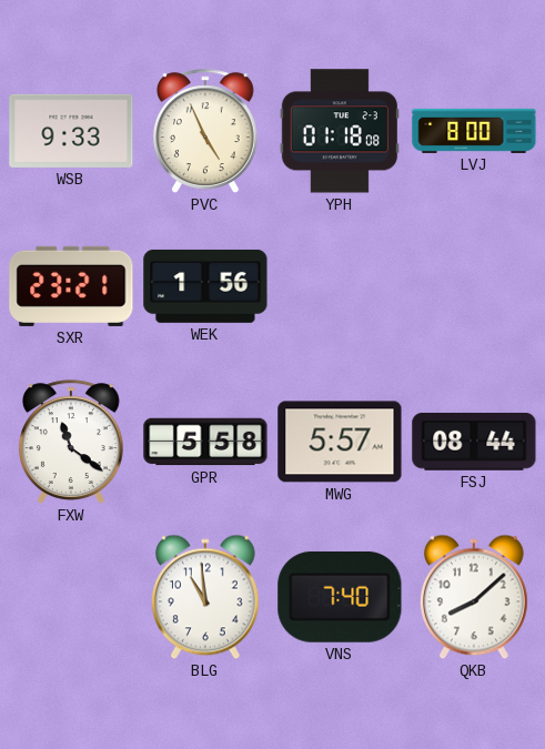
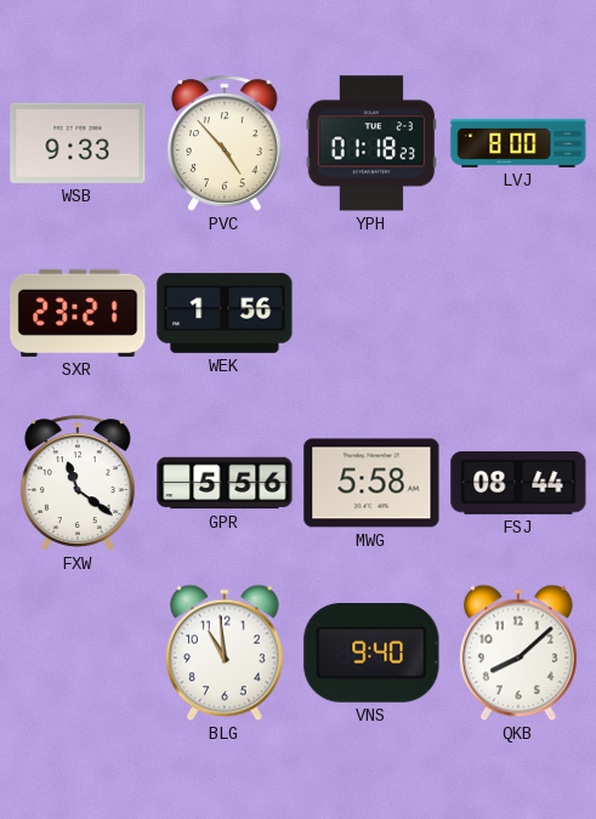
PVC: 4:56 -> 4:53
YPH: 01:18:08 -> 01:18:23
GPR: 5:58 -> 5:56
MWG: 5:57 -> 5:58
VNS: 7:40 -> 9:40
